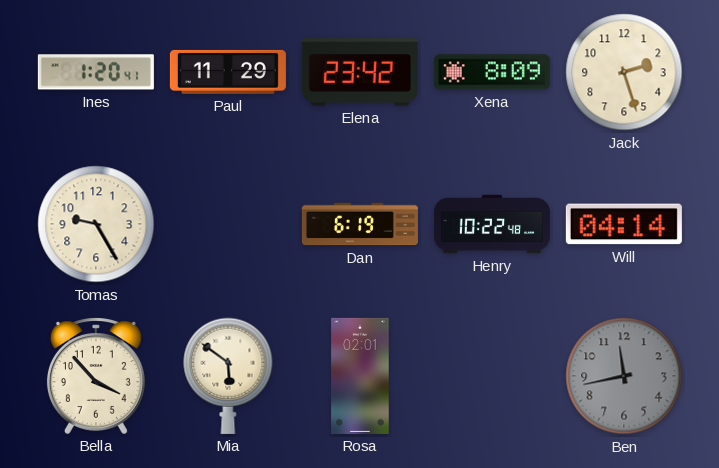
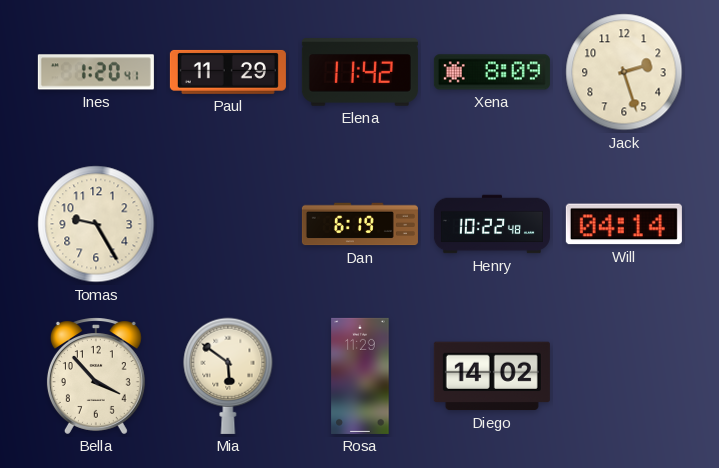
Elena: 23:42 -> 11:42
Rosa: 02:01 -> 11:29
Diego: none -> 14:02
Ben: 11:43 -> none
